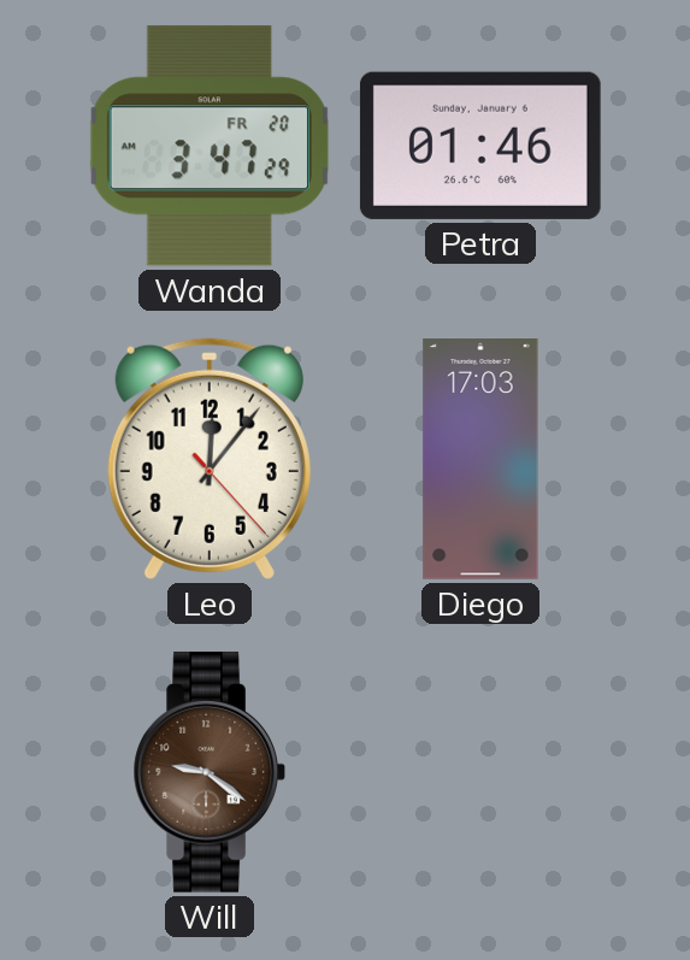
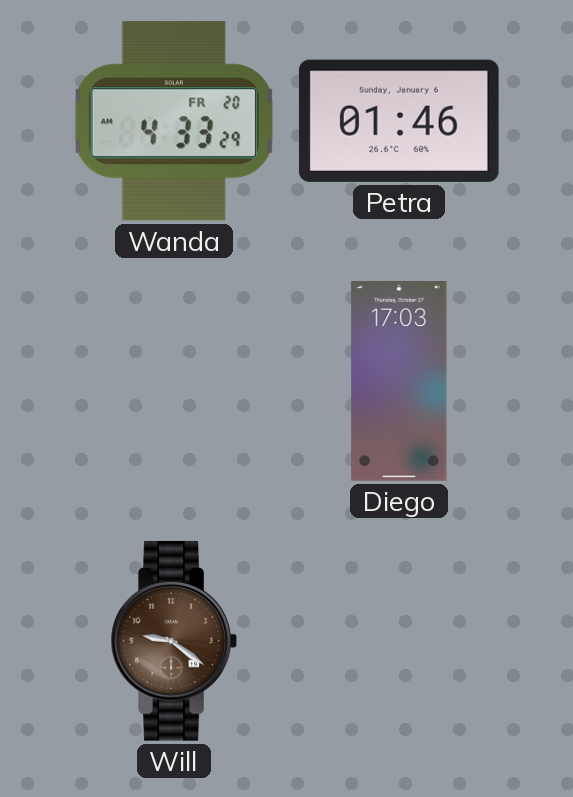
Wanda: 3:47 -> 4:33
Leo: 12:06 -> none
